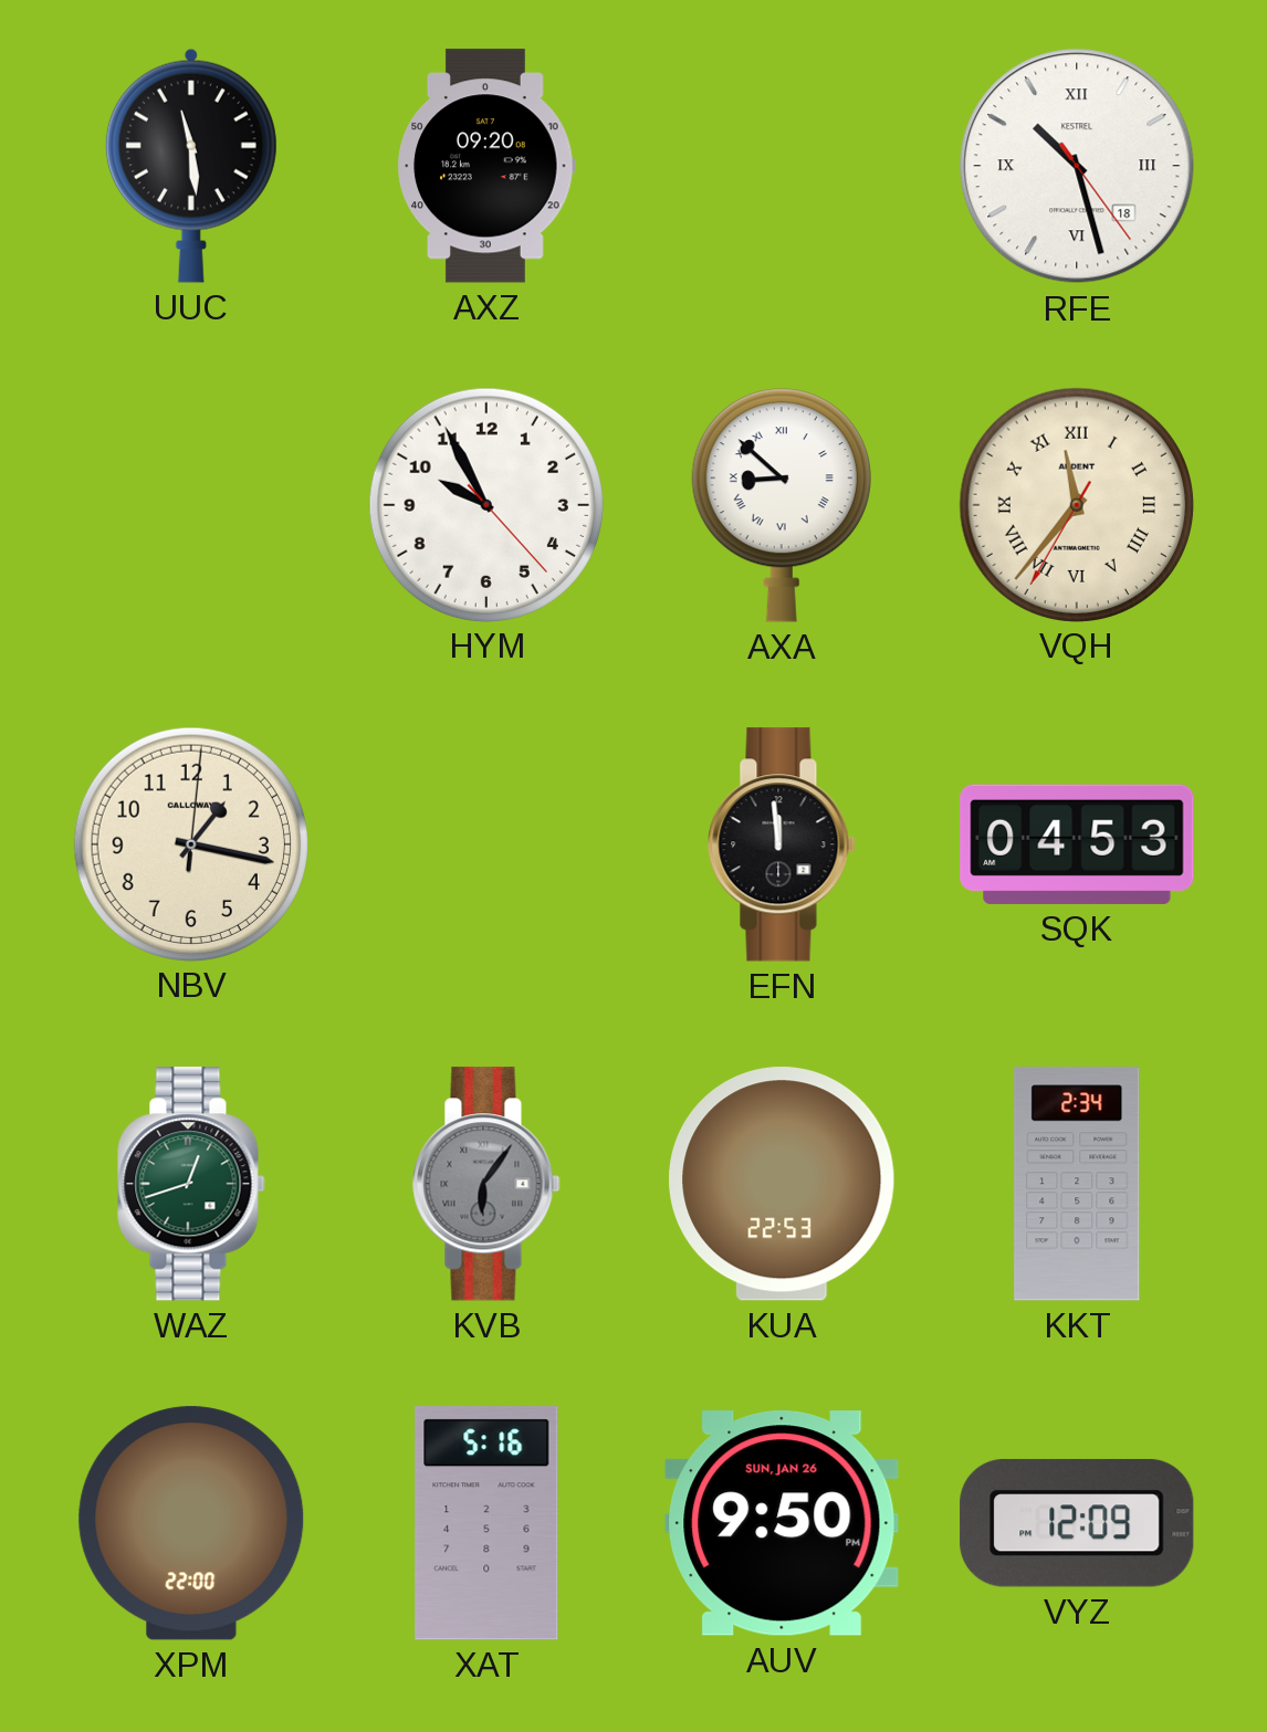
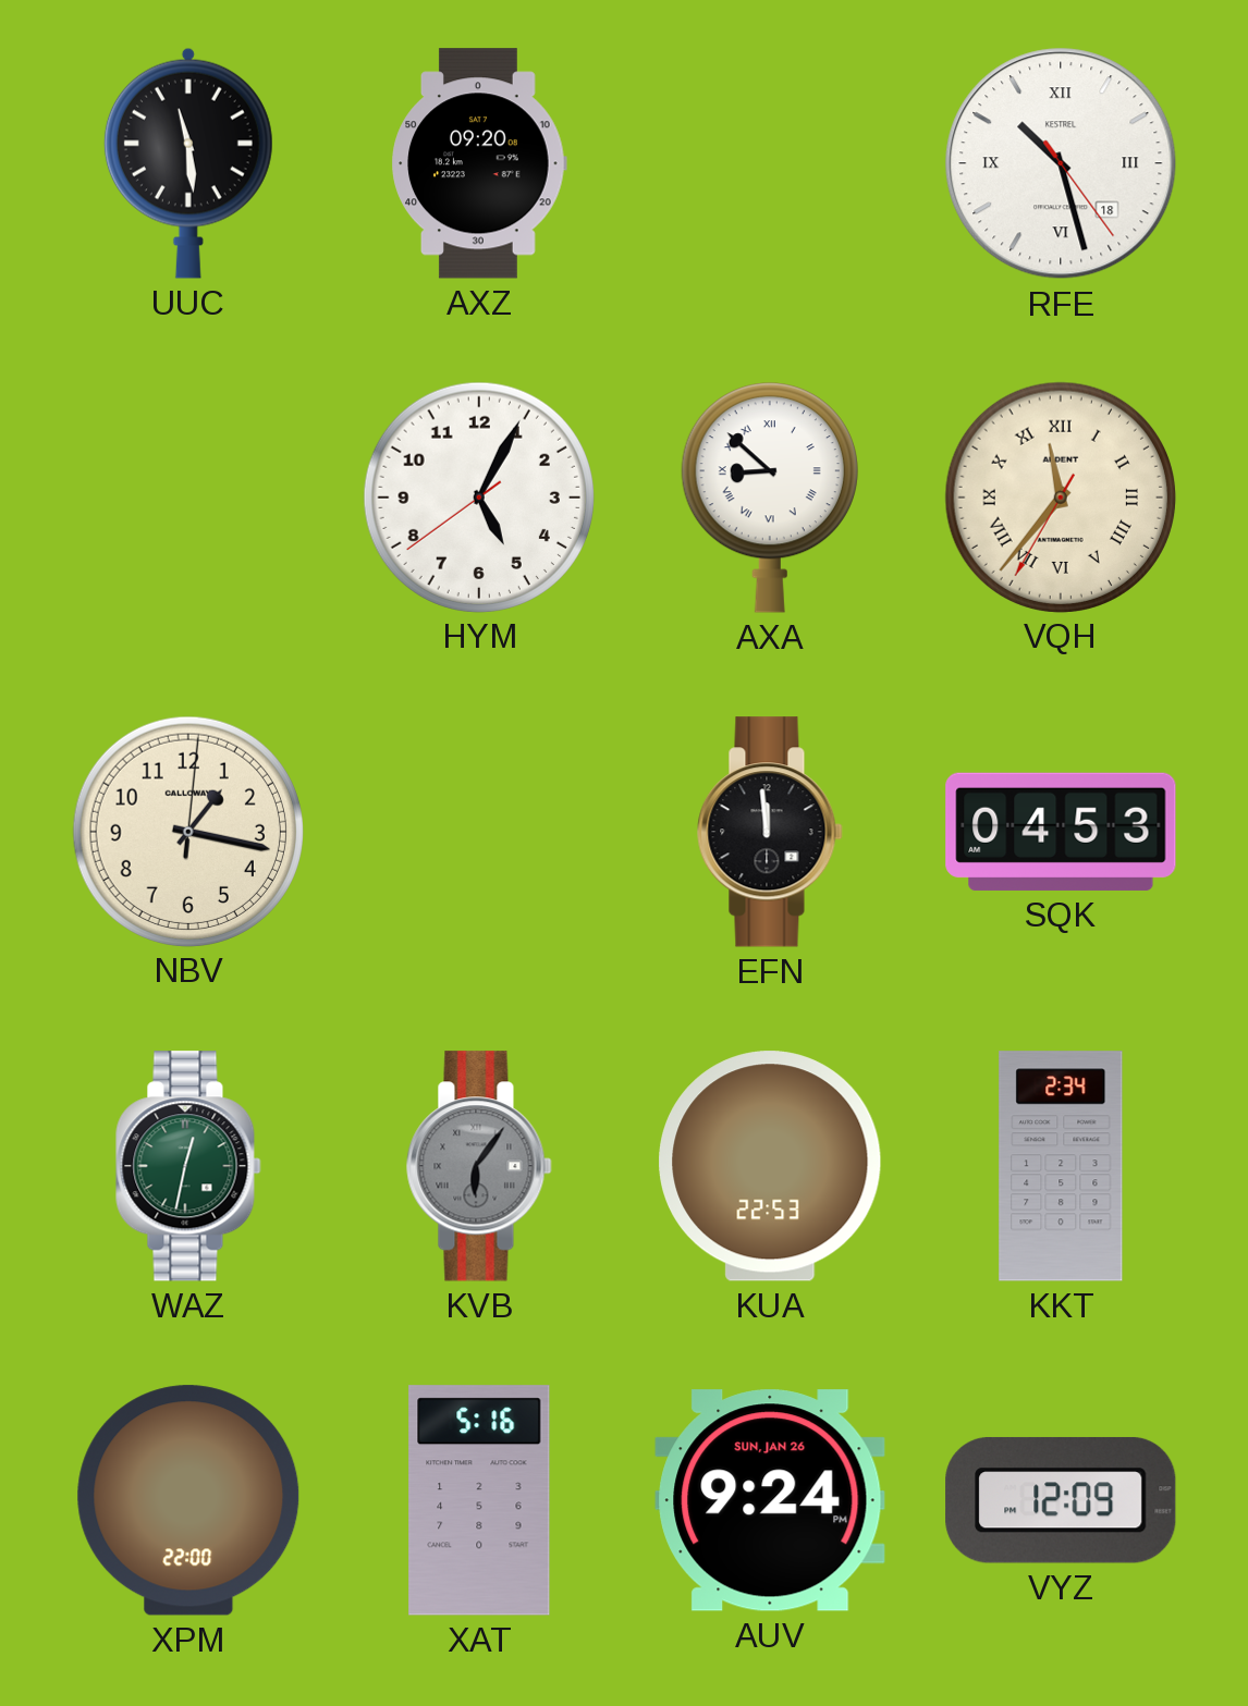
HYM: 9:55 -> 5:04
WAZ: 12:42 -> 12:32
AUV: 9:50 -> 9:24
